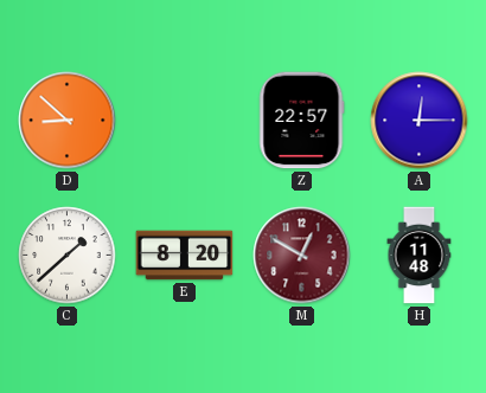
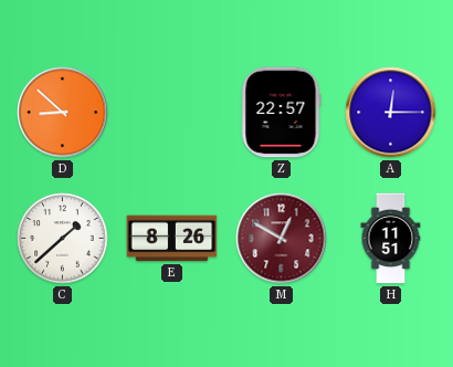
E: 8:20 -> 8:26
H: 11:48 -> 11:51
